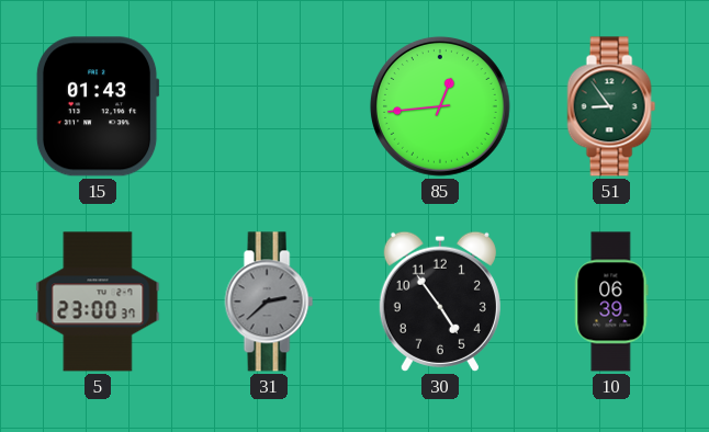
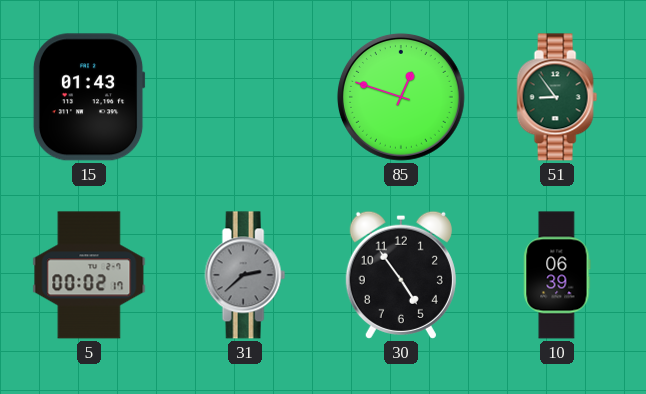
85: 12:44 -> 12:48
5: 23:00 -> 00:02
